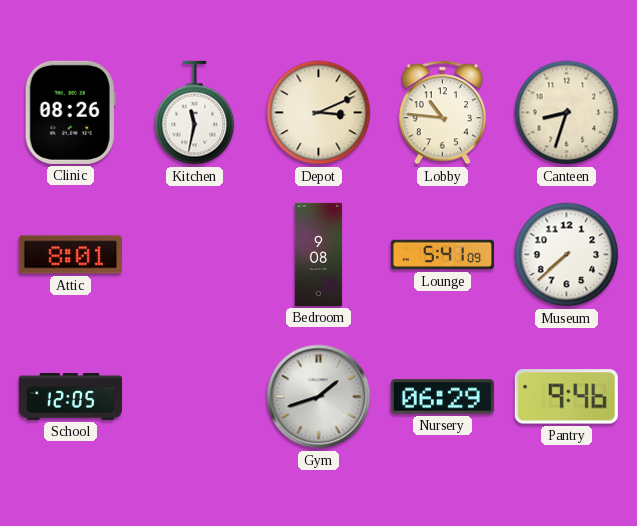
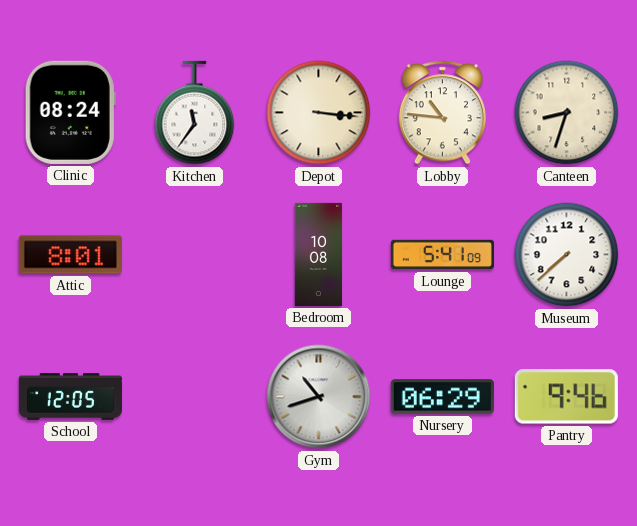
Clinic: 08:26 -> 08:24
Kitchen: 11:32 -> 11:36
Depot: 3:11 -> 3:16
Bedroom: 9:08 -> 10:08
Gym: 1:42 -> 10:42
